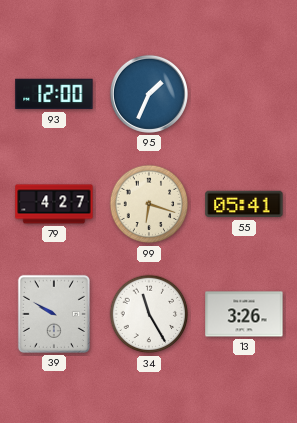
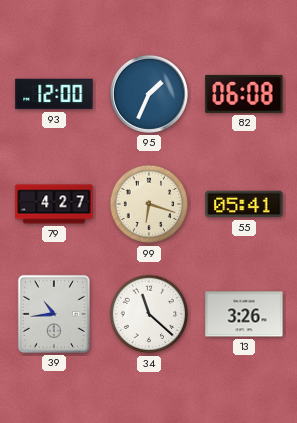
82: none -> 06:08
39: 9:50 -> 10:44
34: 11:25 -> 11:22
